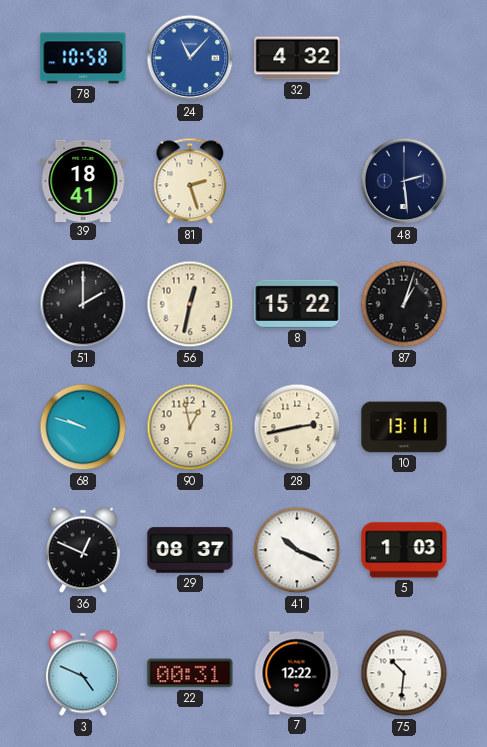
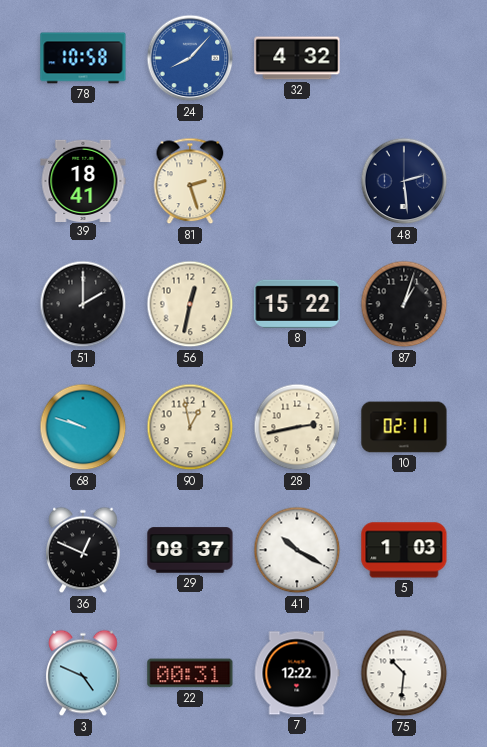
24: 11:07 -> 8:07
10: 13:11 -> 02:11
41: 10:19 -> 10:20
